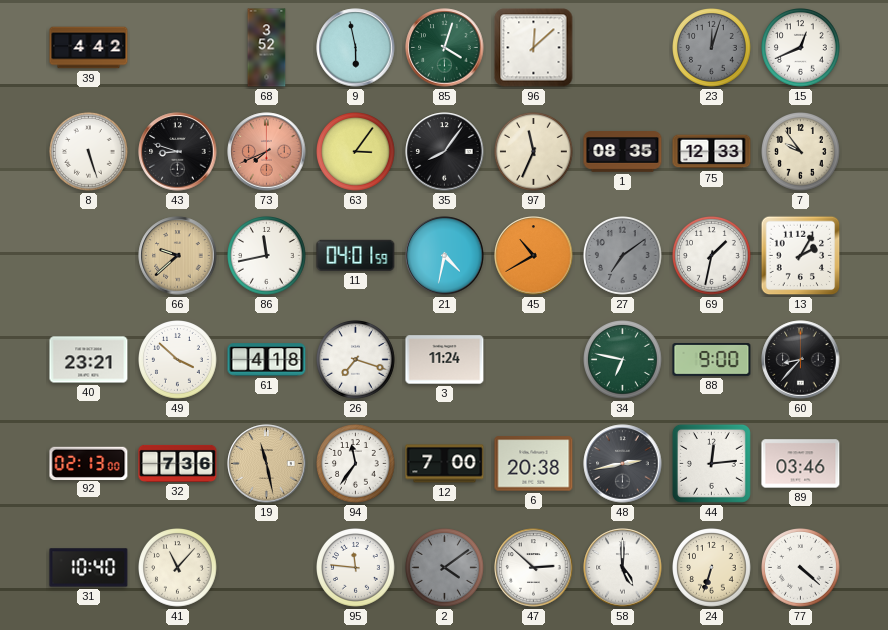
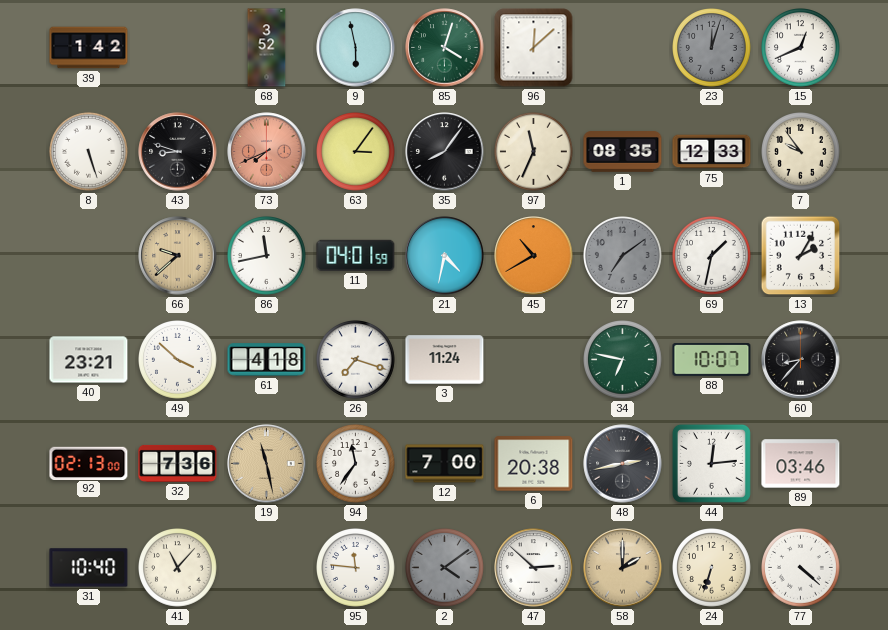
39: 4:42 -> 1:42
88: 9:00 -> 10:07
58: 5:00 -> 2:00
58 dial: white -> champagne
